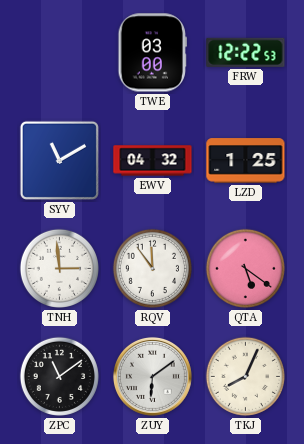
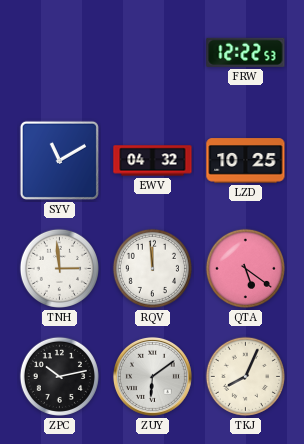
TWE: 03:00 -> none
LZD: 1:25 -> 10:25
RQV: 11:54 -> 11:59
ZPC: 11:09 -> 10:13
